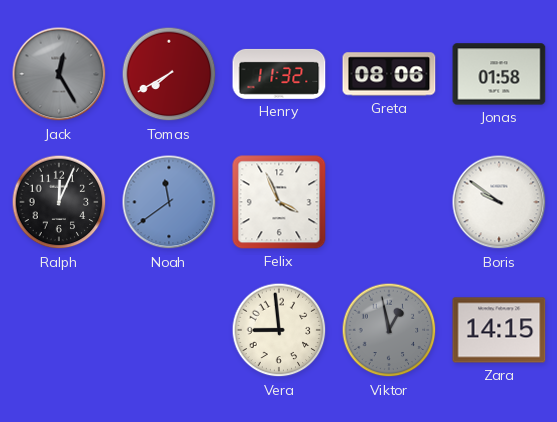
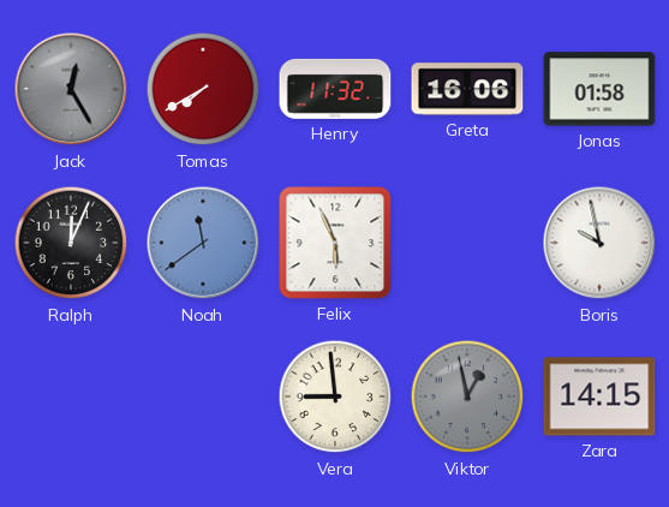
Greta: 08:06 -> 16:06
Felix: 3:56 -> 5:56
Boris: 9:51 -> 9:58
